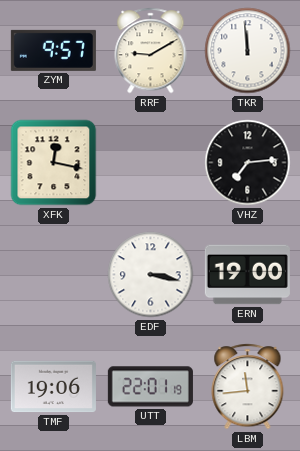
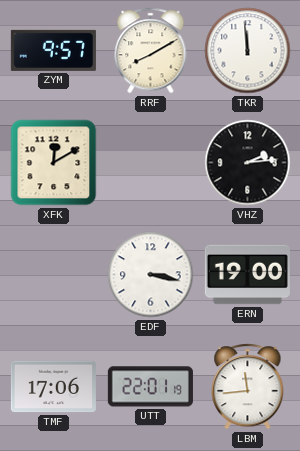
RRF: 9:10 -> 8:10
XFK: 12:17 -> 12:10
VHZ: 7:14 -> 2:14
TMF: 19:06 -> 17:06
